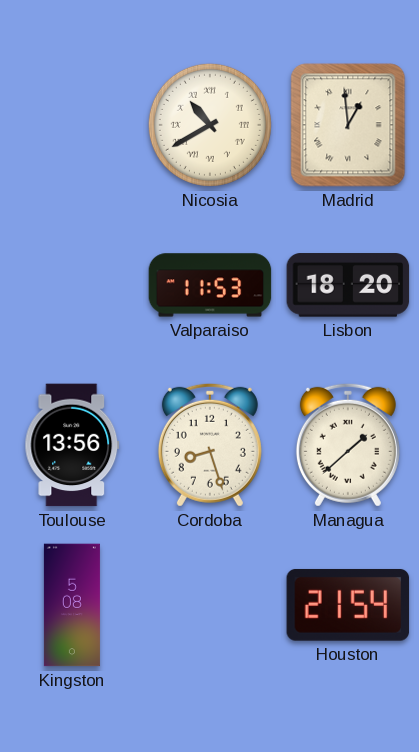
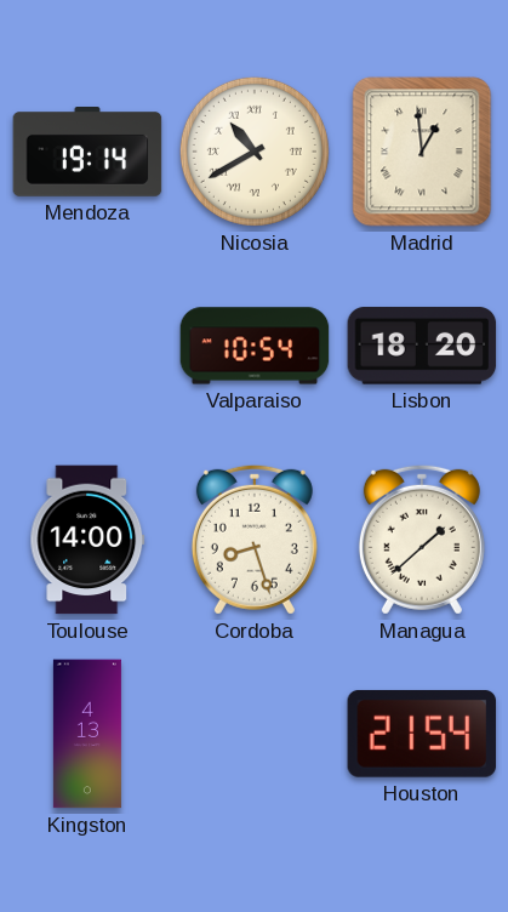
Mendoza: none -> 19:14
Valparaiso: 11:53 -> 10:54
Toulouse: 13:56 -> 14:00
Kingston: 5:08 -> 4:13
